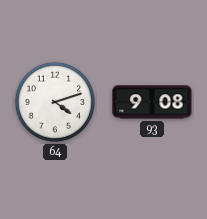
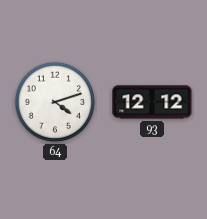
93: 9:08 -> 12:12
